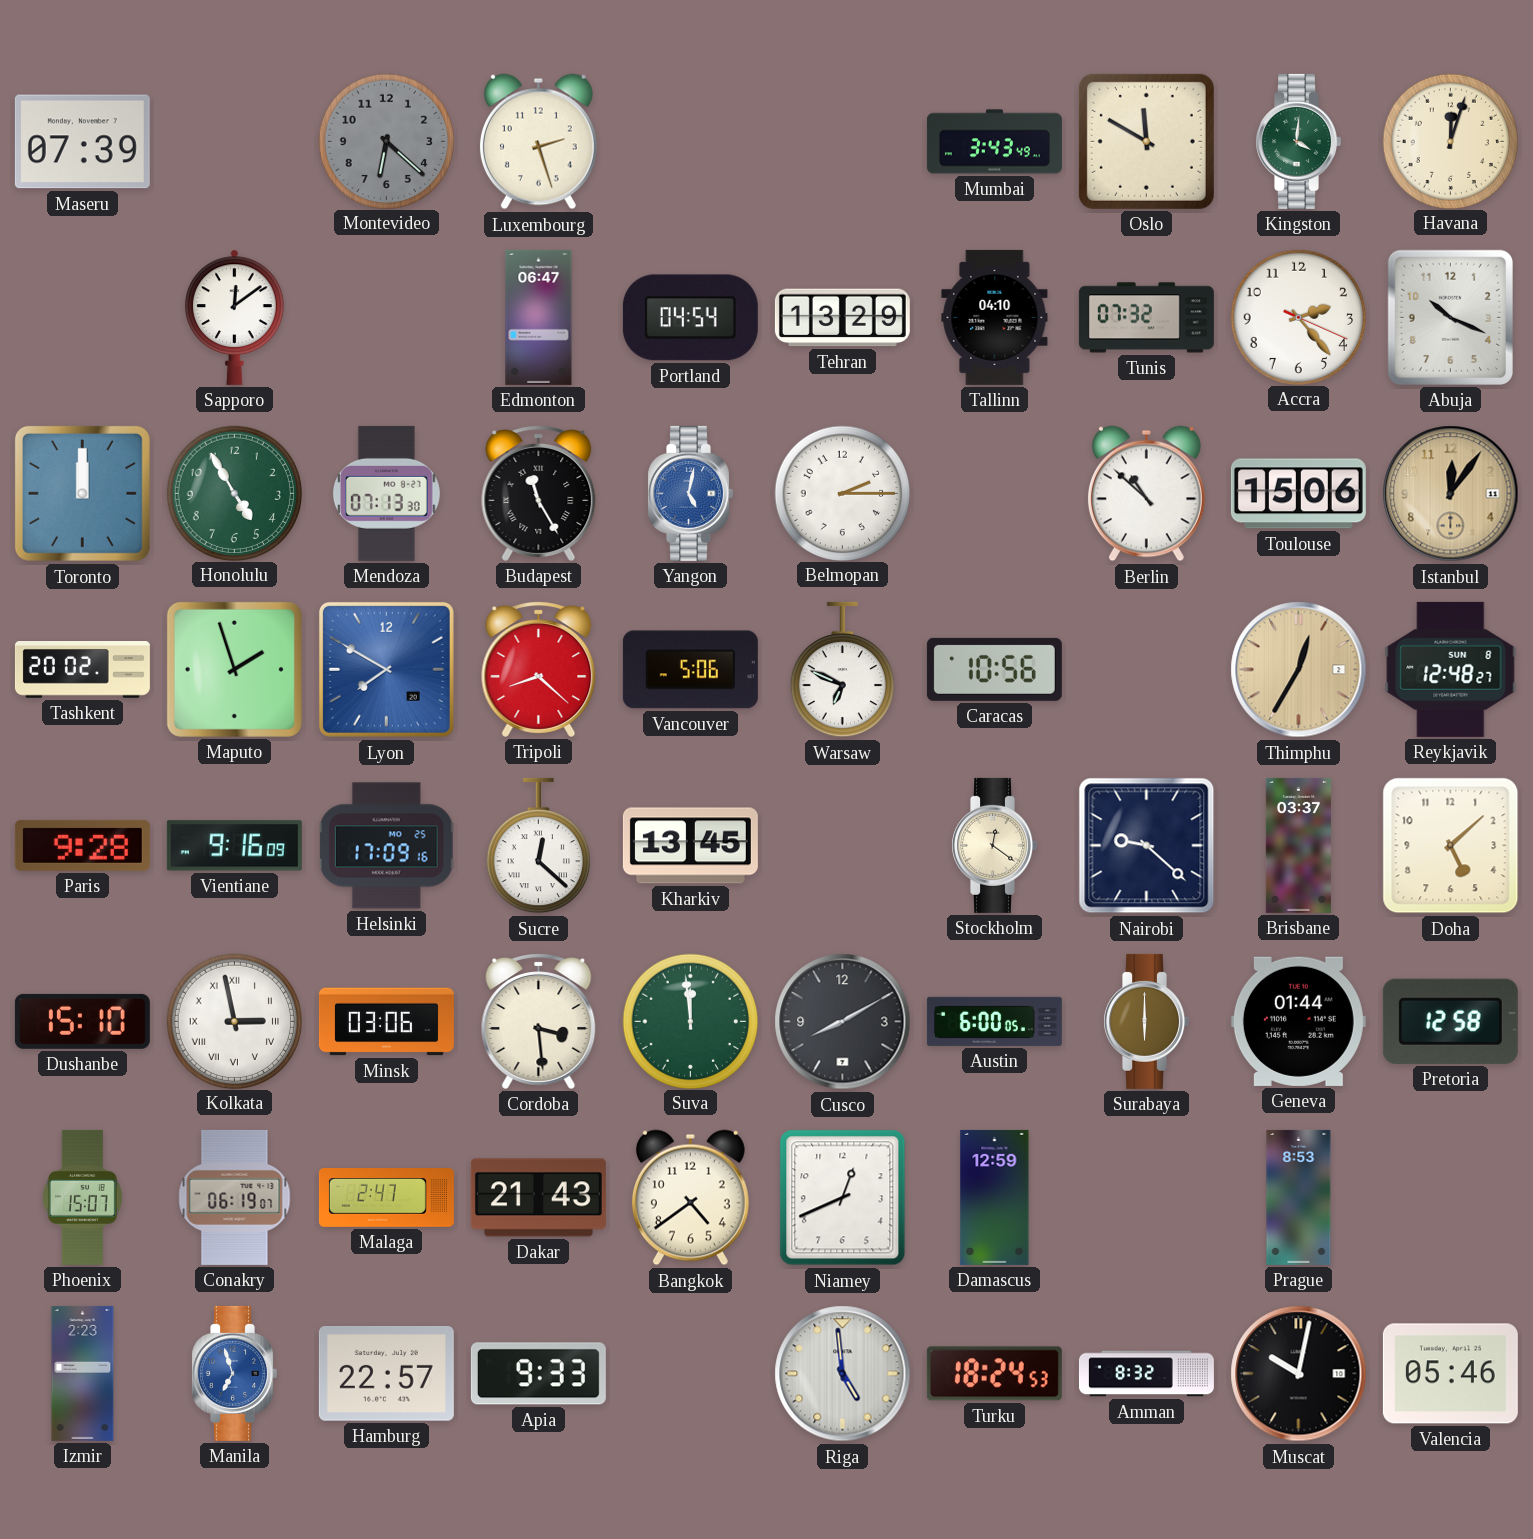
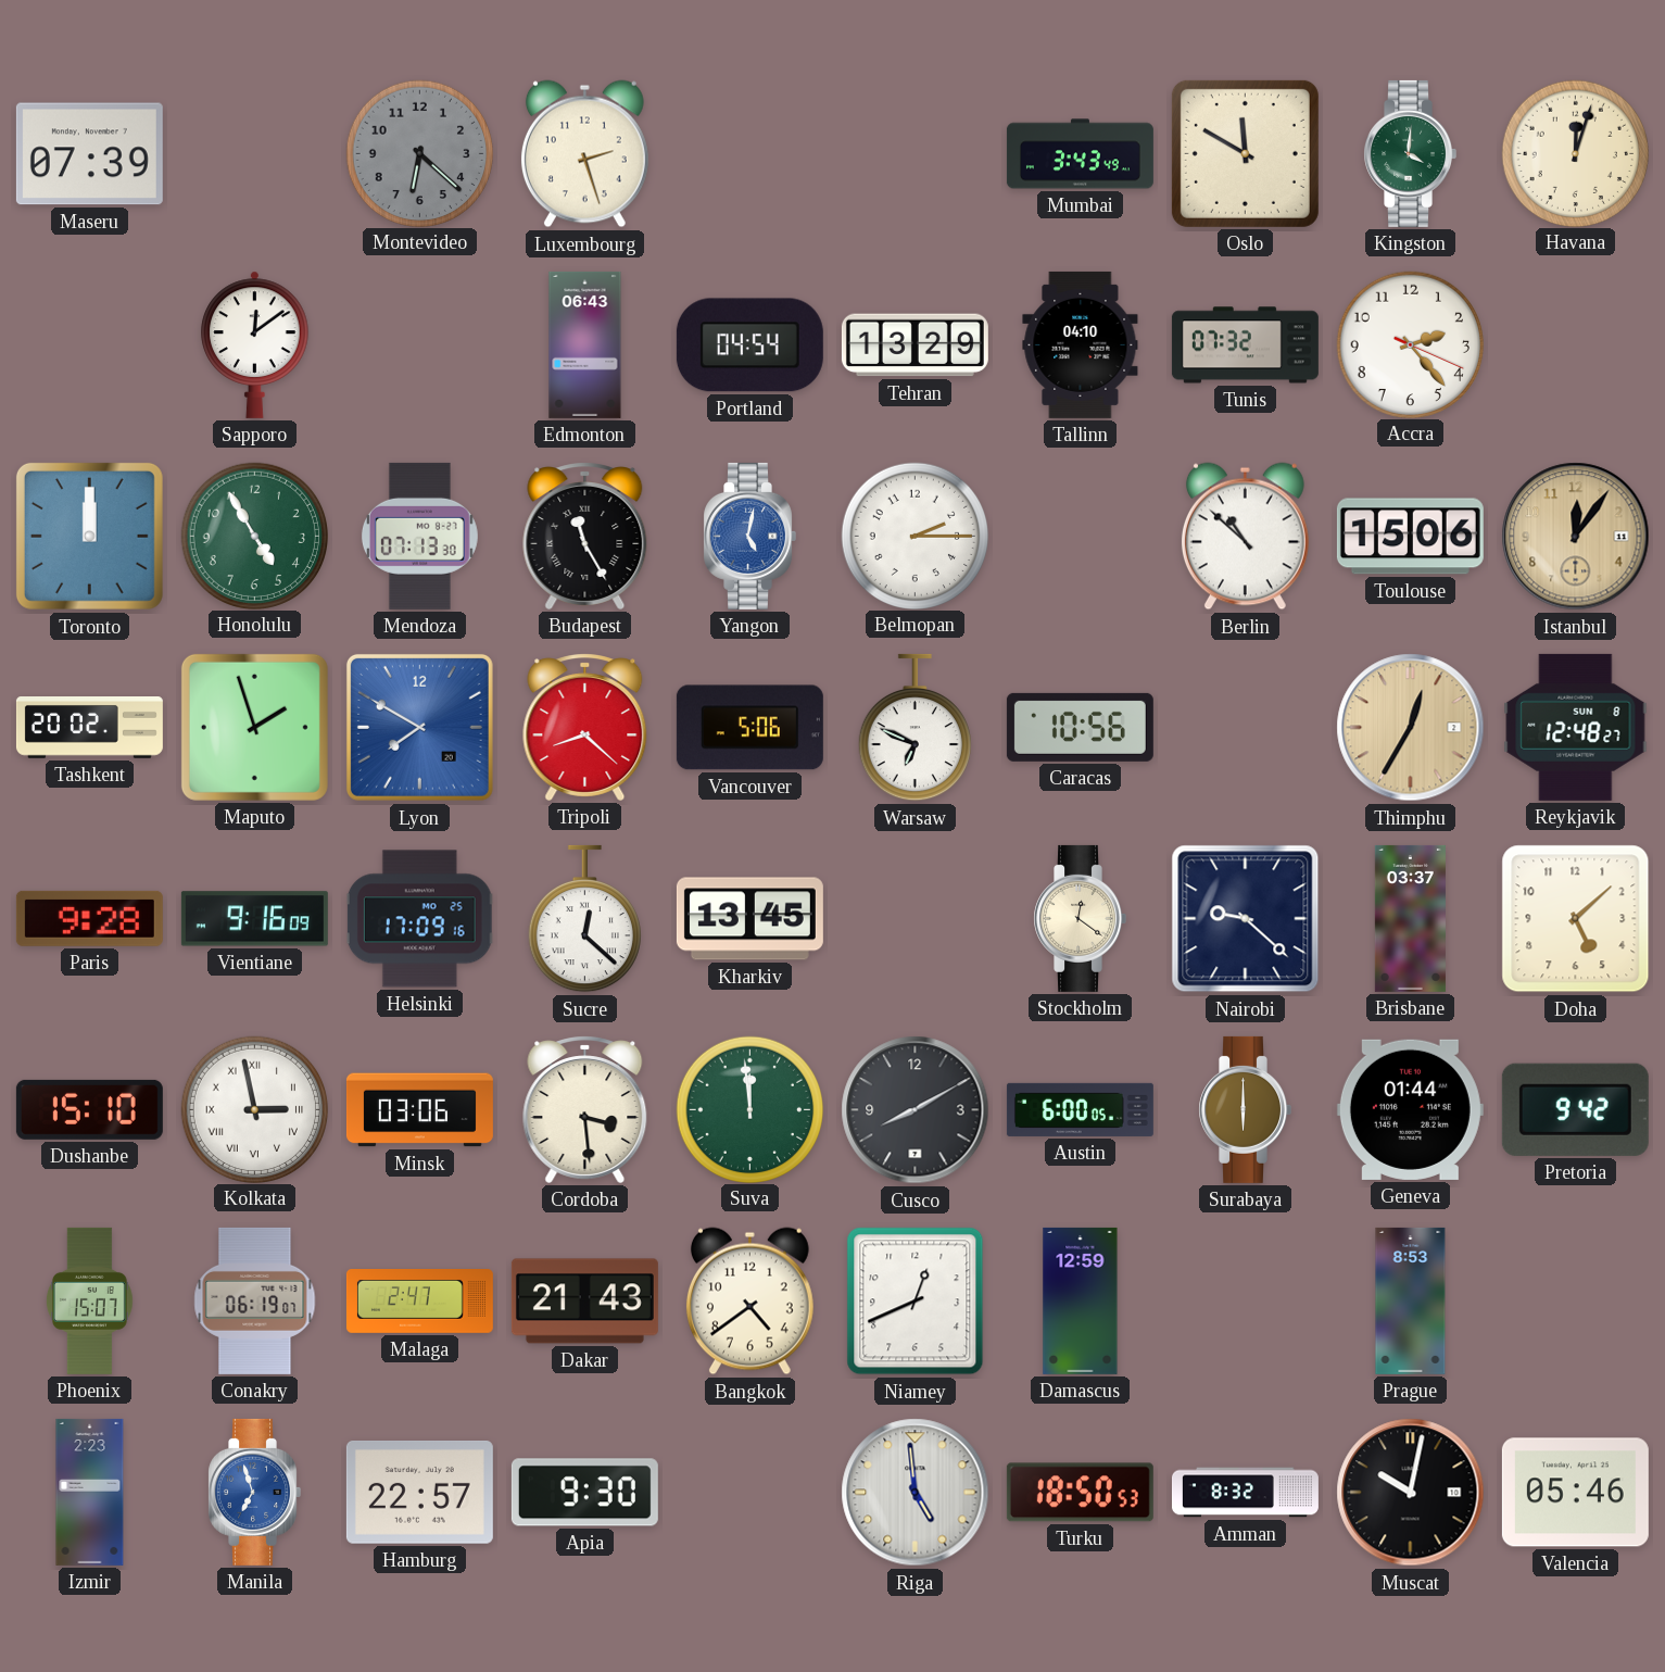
Edmonton: 06:47 -> 06:43
Abuja: 10:19 -> none
Pretoria: 12:58 -> 9:42
Apia: 9:33 -> 9:30
Turku: 18:24 -> 18:50
